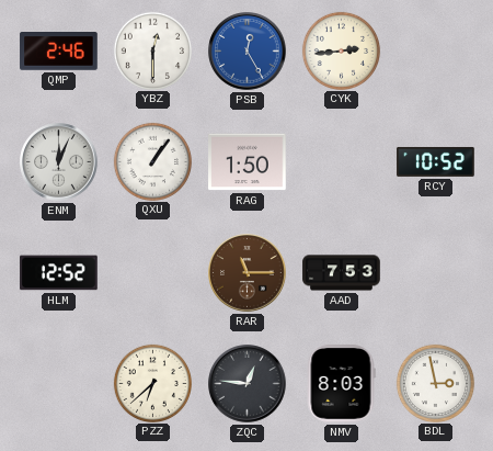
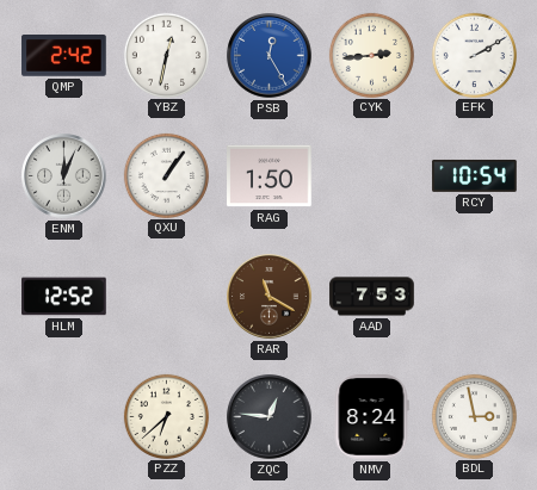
QMP: 2:46 -> 2:42
YBZ: 12:30 -> 12:32
EFK: none -> 2:10
RCY: 10:52 -> 10:54
RAR: 11:15 -> 11:20
NMV: 8:03 -> 8:24
